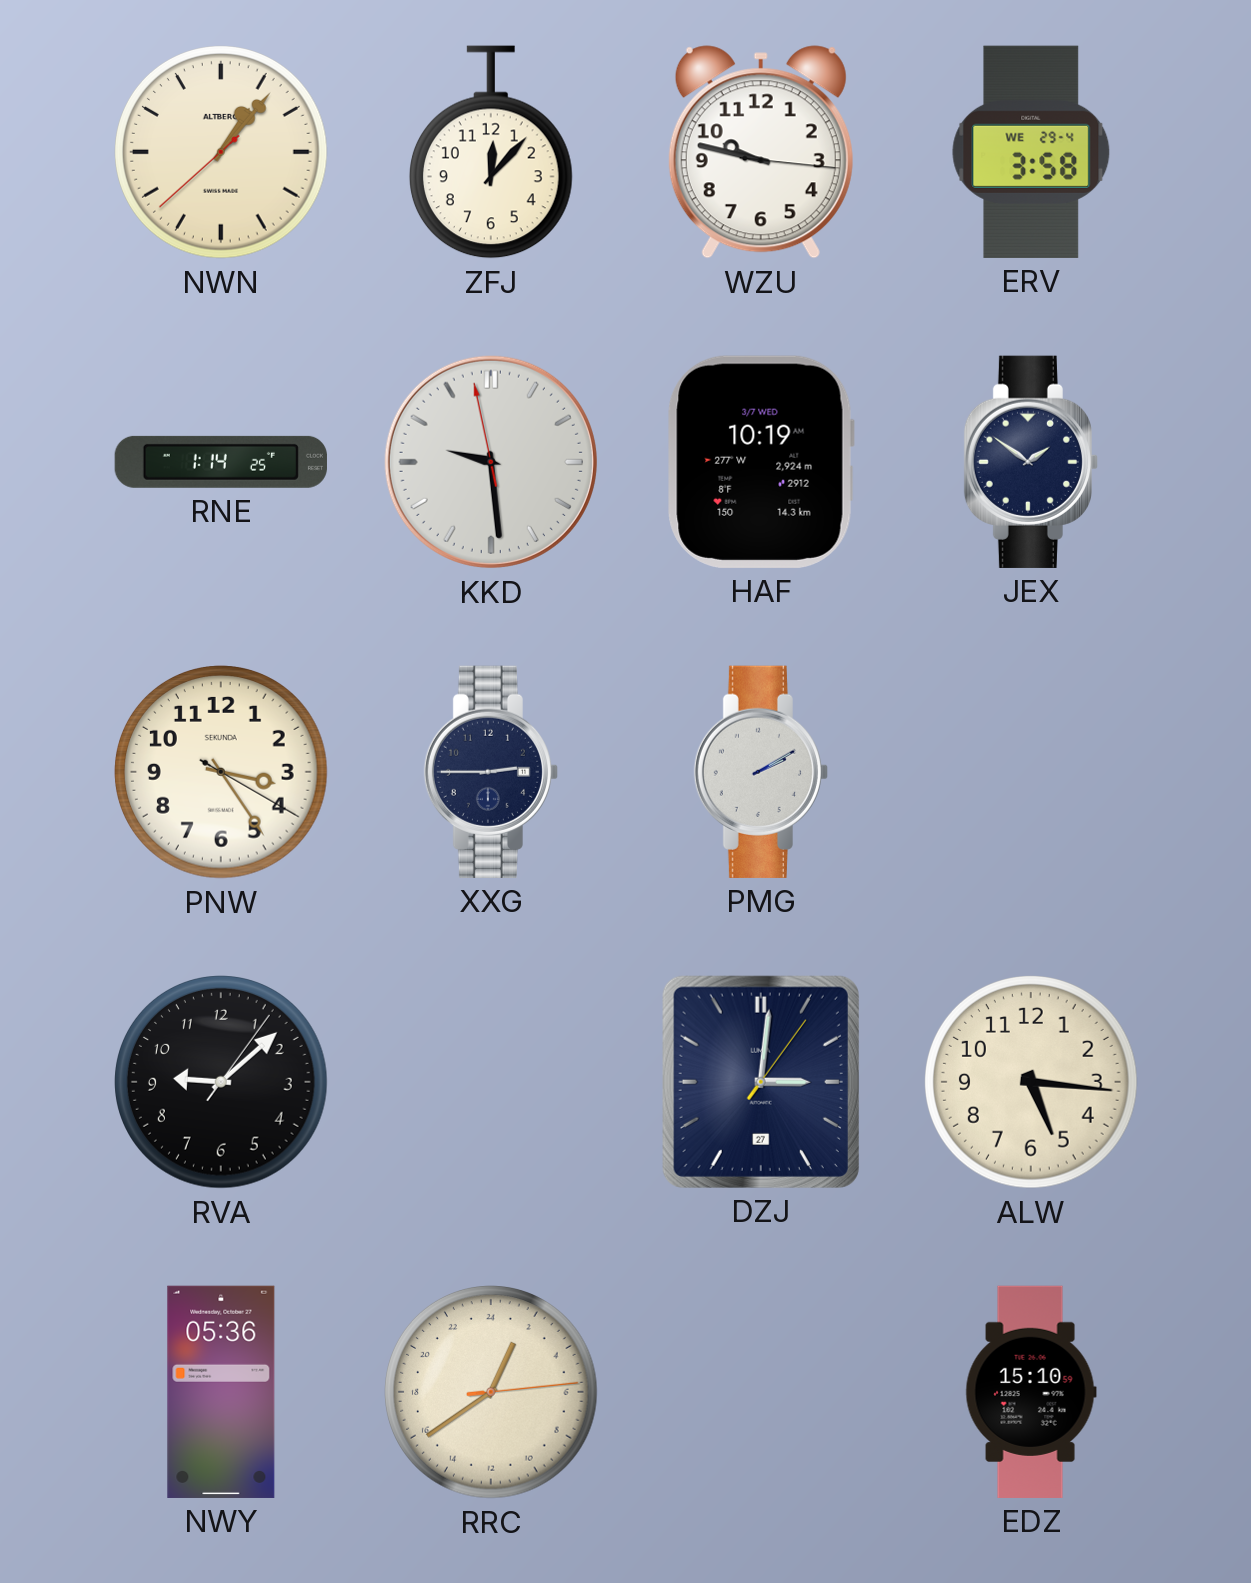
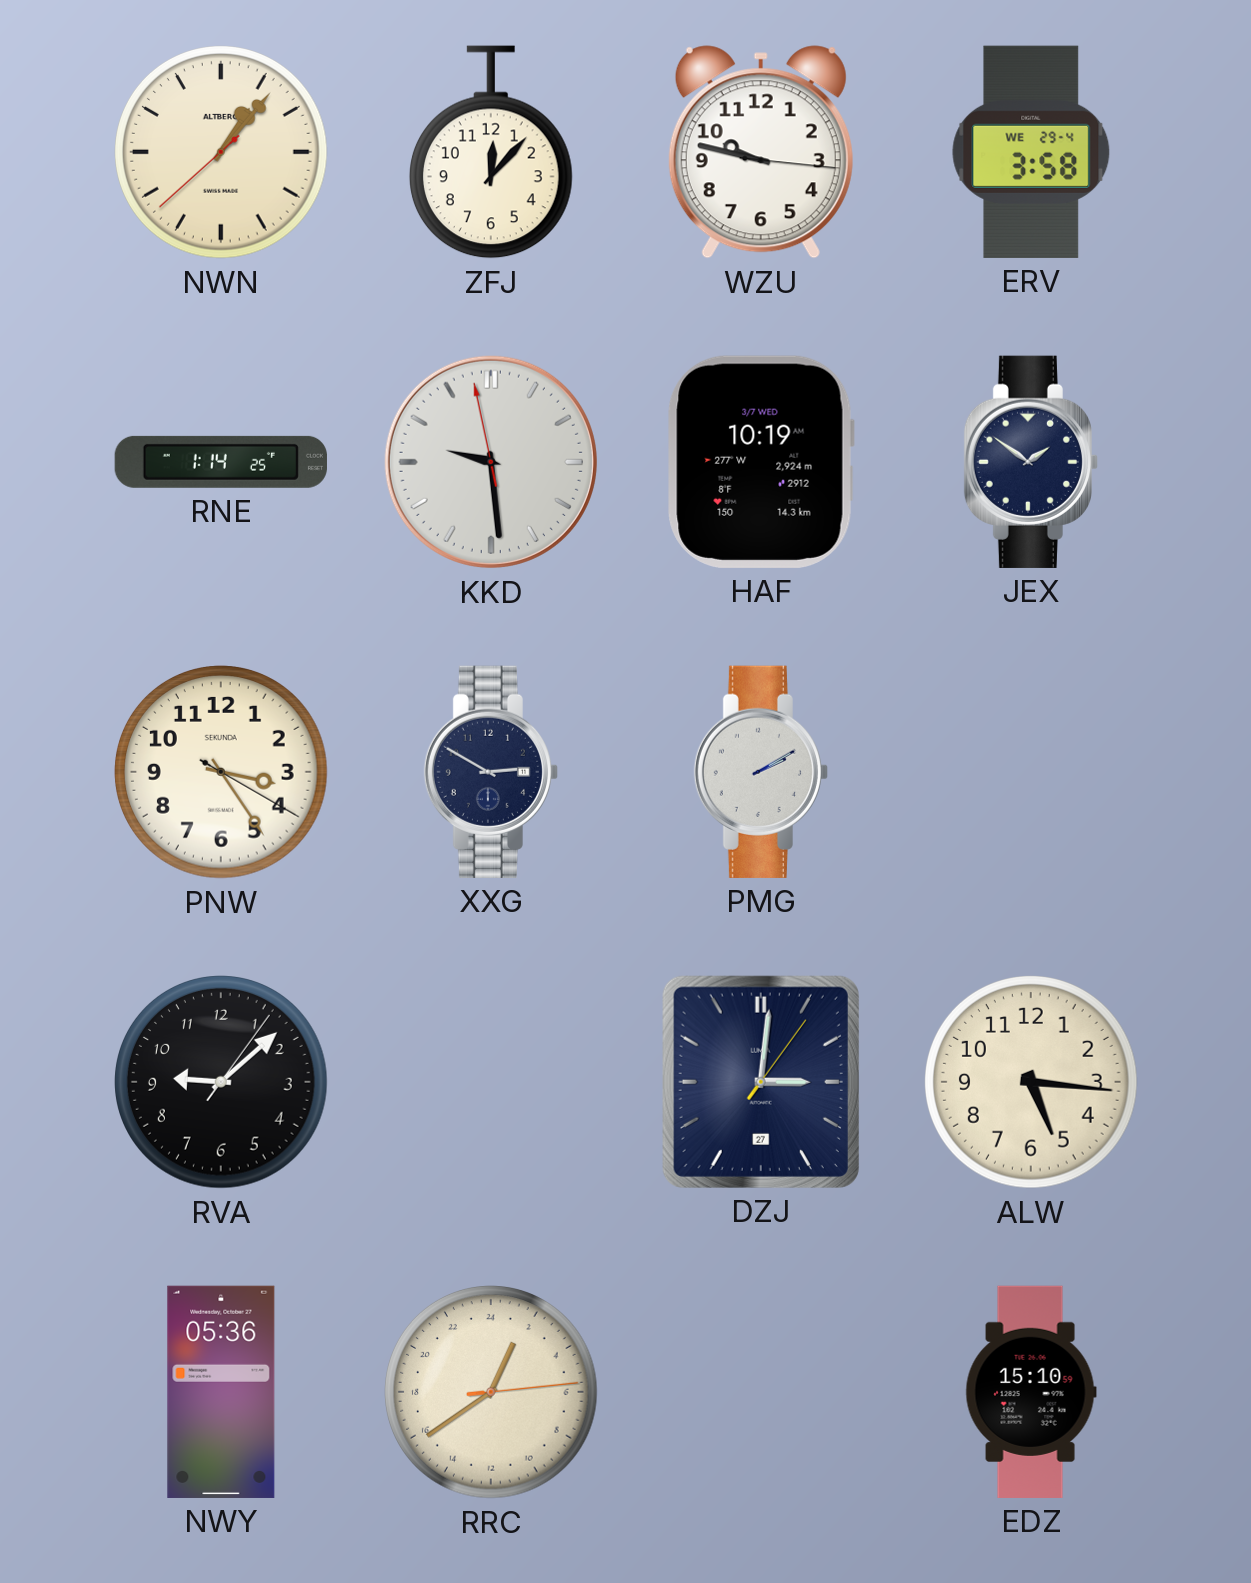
XXG: 2:45 -> 2:50
